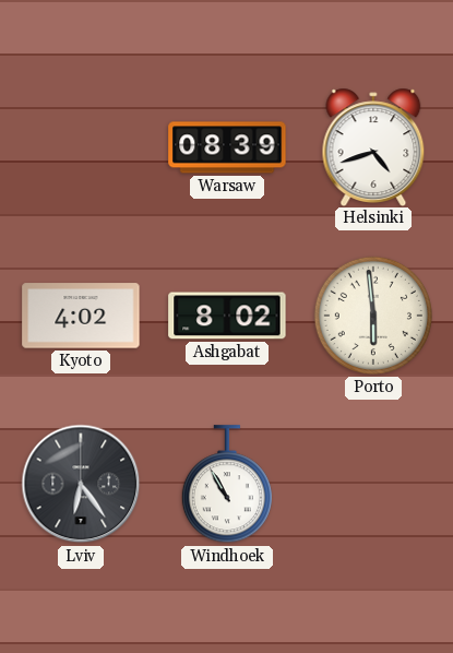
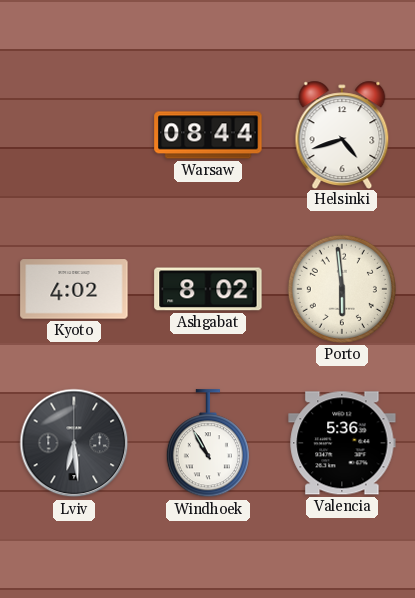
Warsaw: 08:39 -> 08:44
Lviv: 6:24 -> 6:29
Valencia: none -> 5:36
